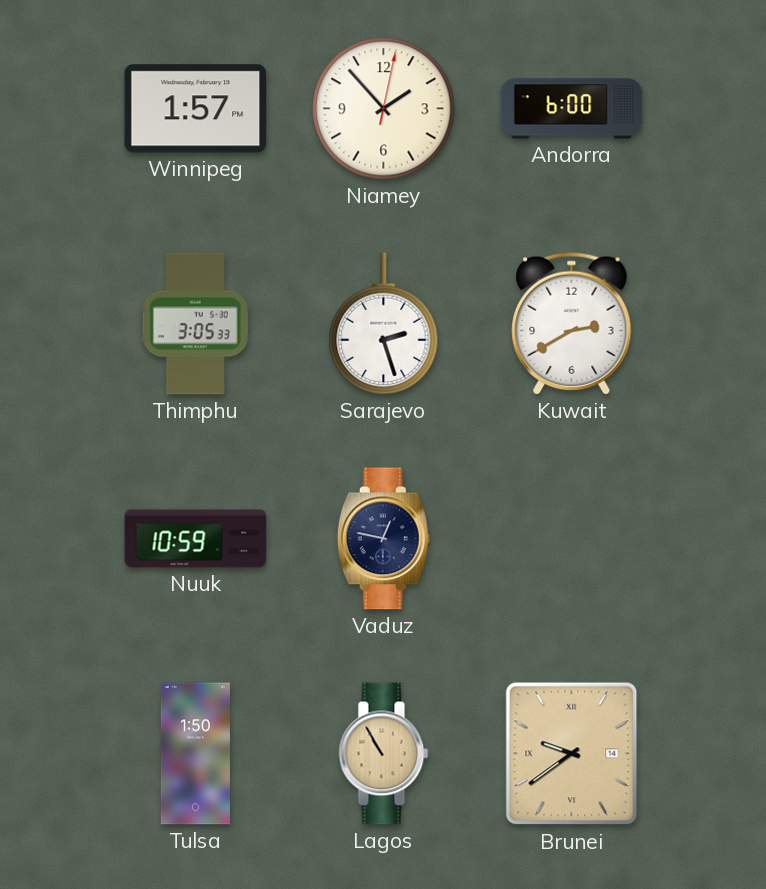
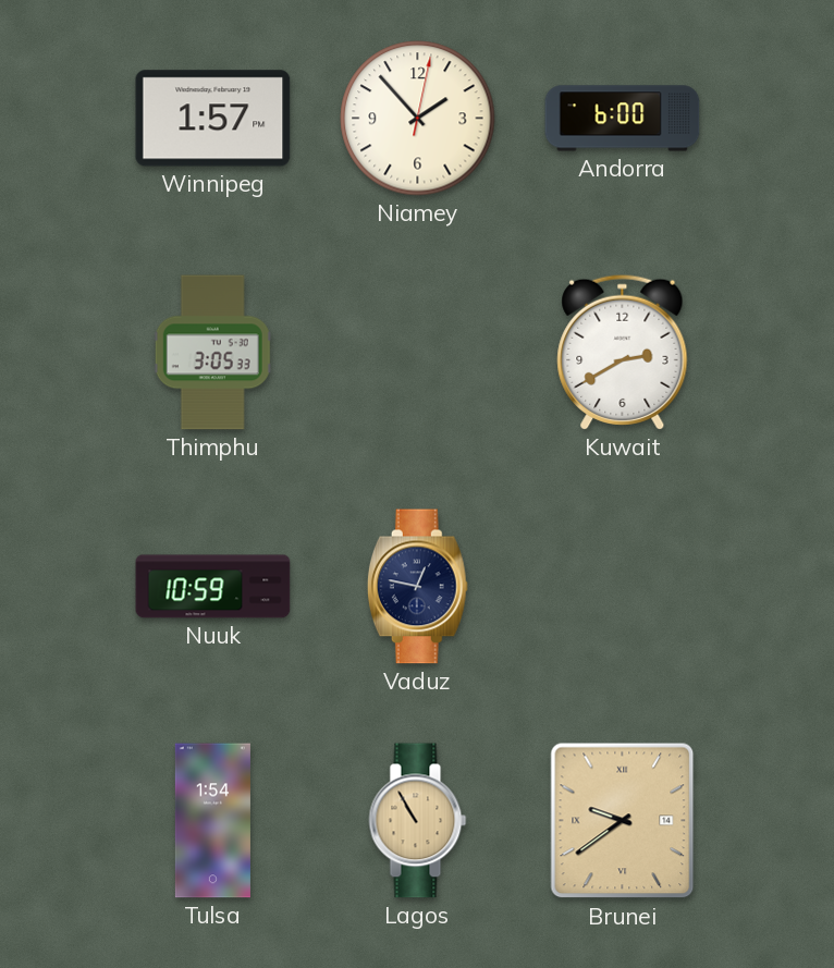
Sarajevo: 2:27 -> none
Tulsa: 1:50 -> 1:54
